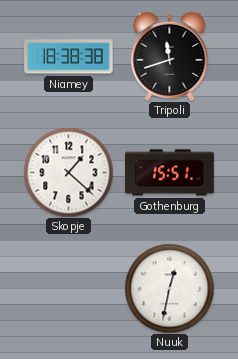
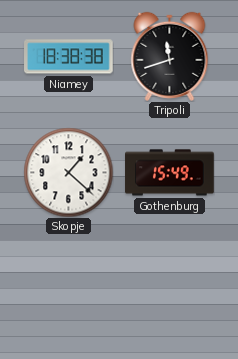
Gothenburg: 15:51 -> 15:49
Nuuk: 12:32 -> none
